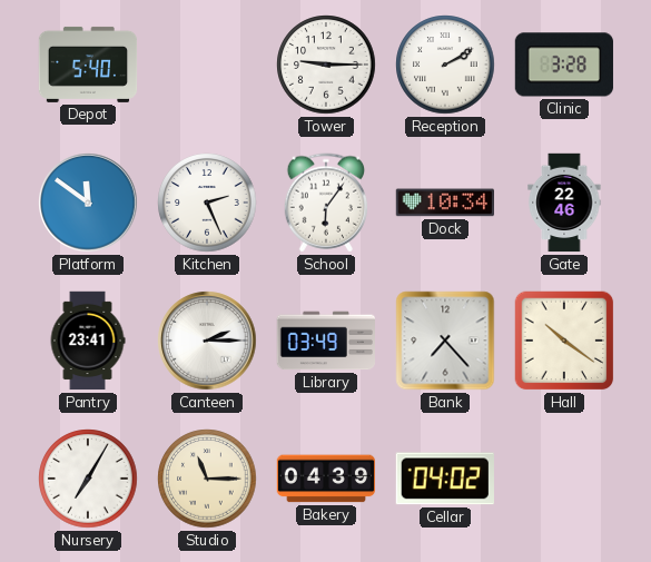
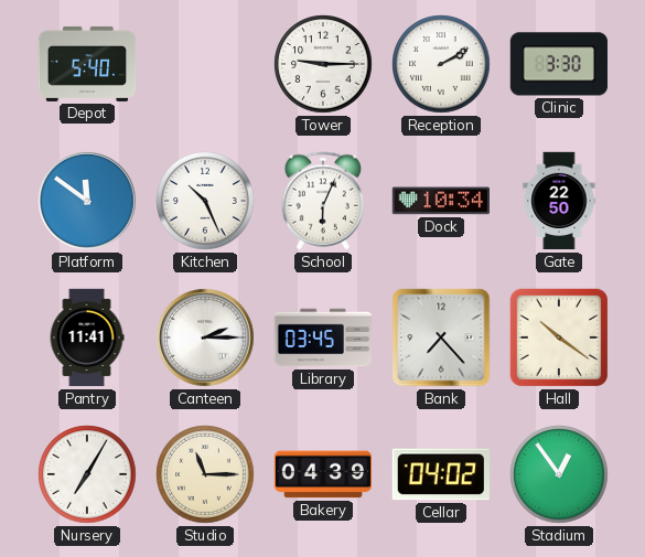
Clinic: 3:28 -> 3:30
Kitchen: 2:26 -> 10:26
School: 6:06 -> 6:04
Gate: 22:46 -> 22:50
Pantry: 23:41 -> 11:41
Library: 03:49 -> 03:45
Stadium: none -> 12:54
